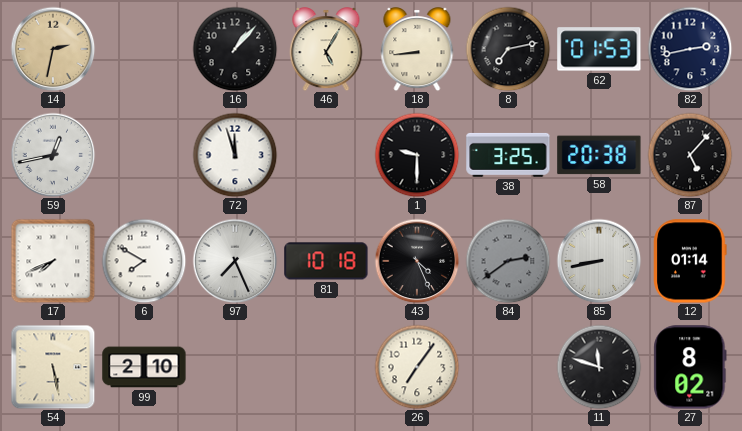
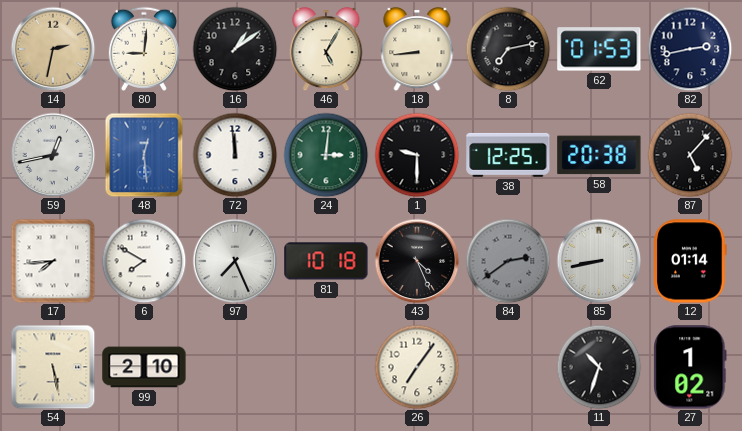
80: none -> 9:01
16: 1:07 -> 1:09
48: none -> 12:29
72: 11:57 -> 11:59
24: none -> 3:01
38: 3:25 -> 12:25
17: 7:41 -> 7:44
11: 11:48 -> 10:33
27: 8:02 -> 1:02
